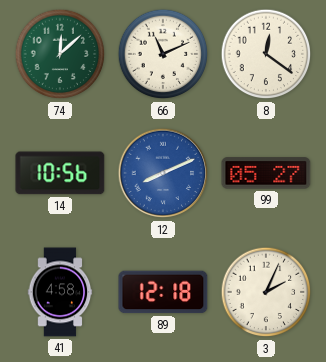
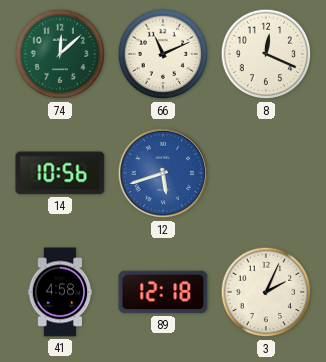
8: 12:21 -> 12:19
12: 8:11 -> 5:42
99: 05:27 -> none
